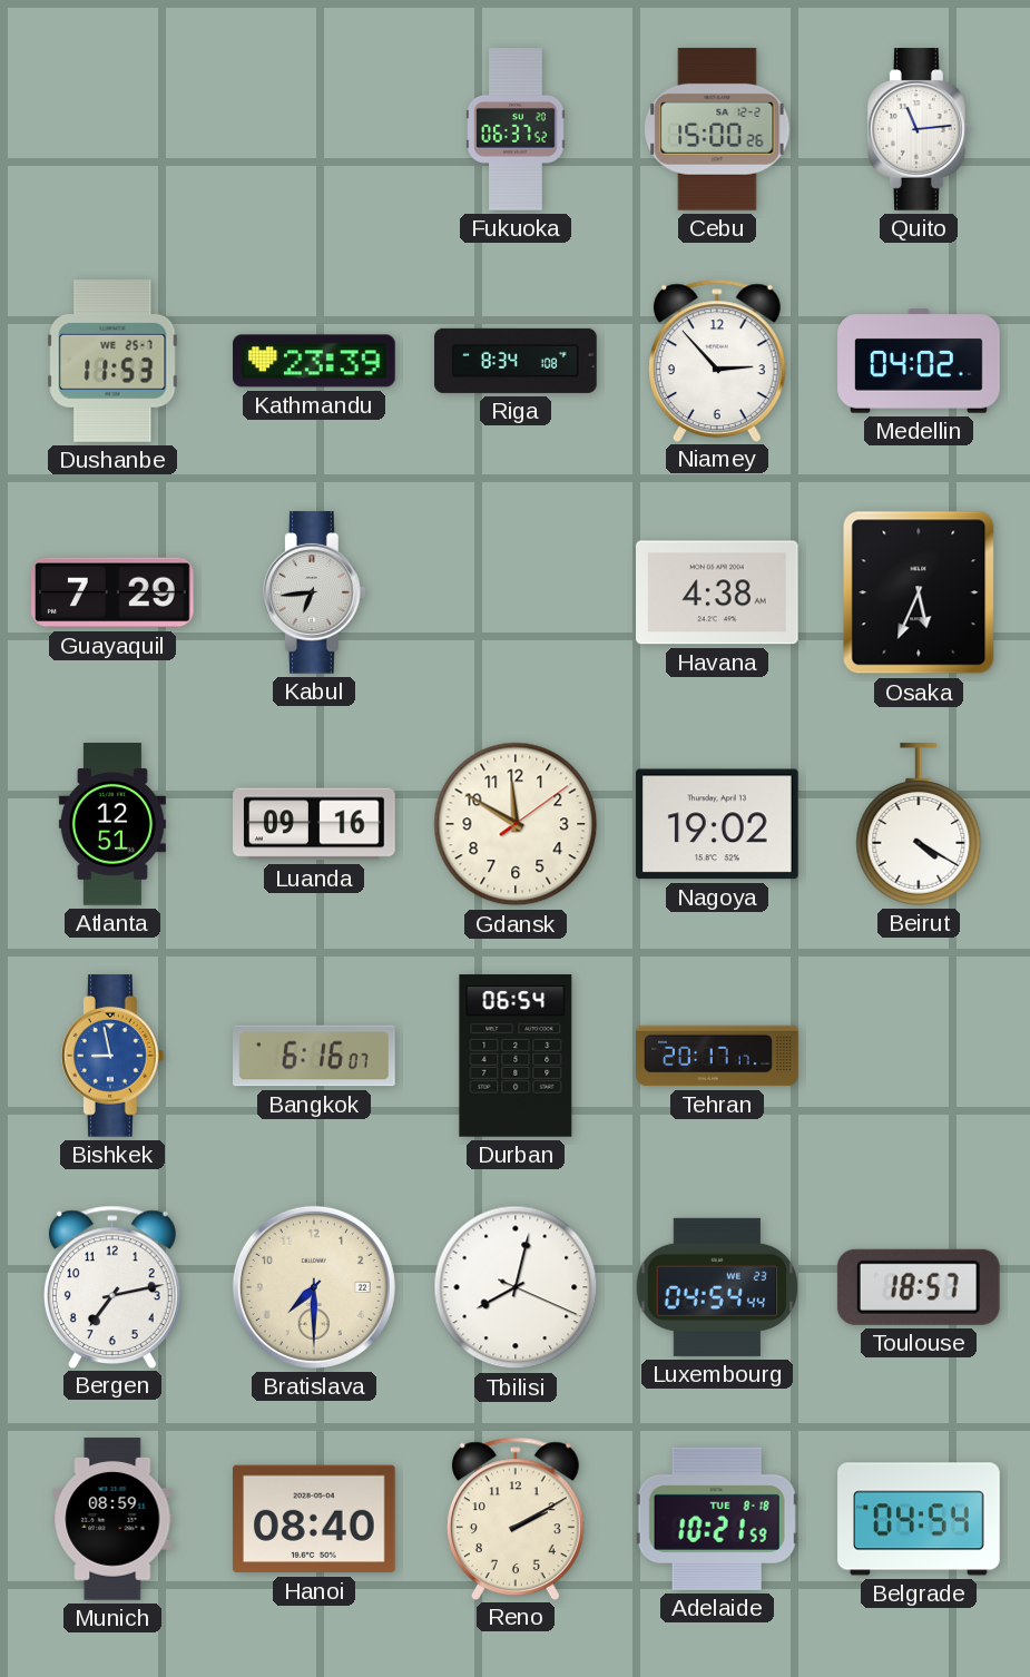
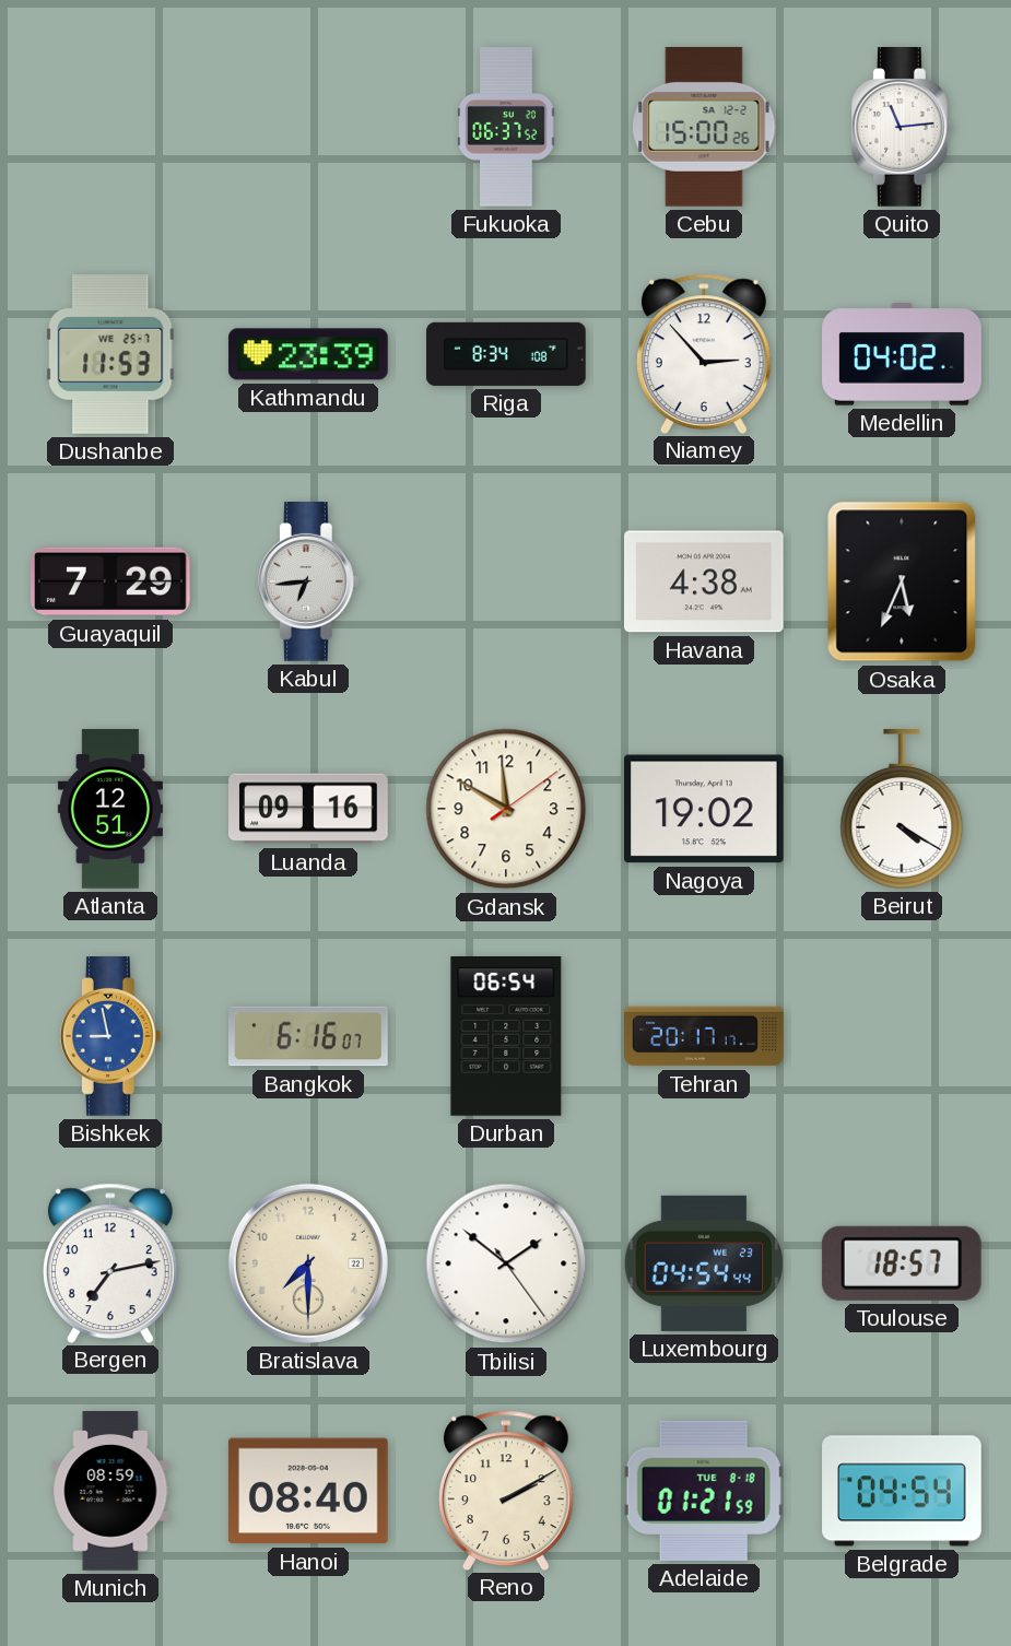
Tbilisi: 8:02 -> 1:51
Adelaide: 10:21 -> 01:21
